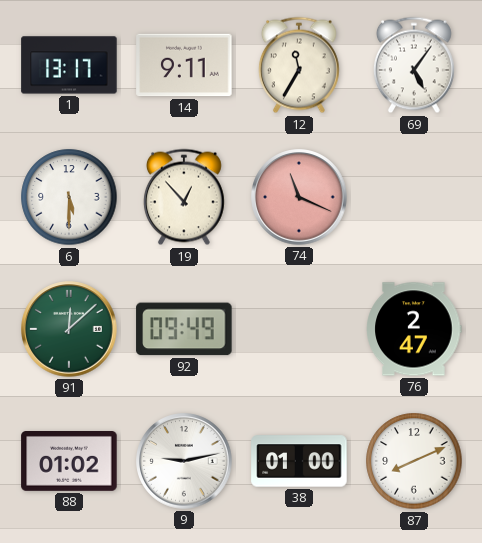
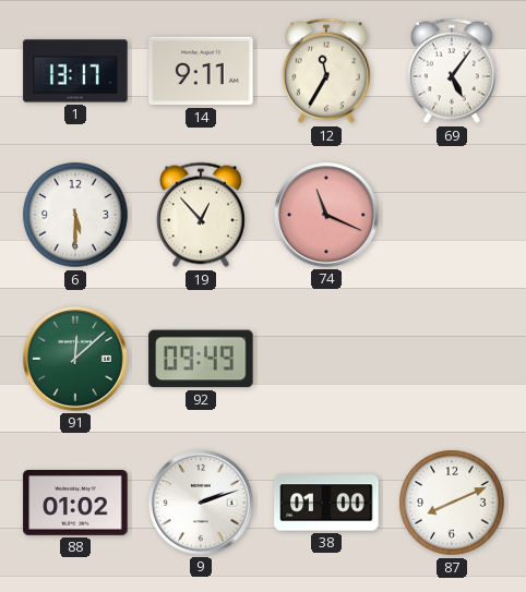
76: 2:47 -> none
9: 9:13 -> 2:12
